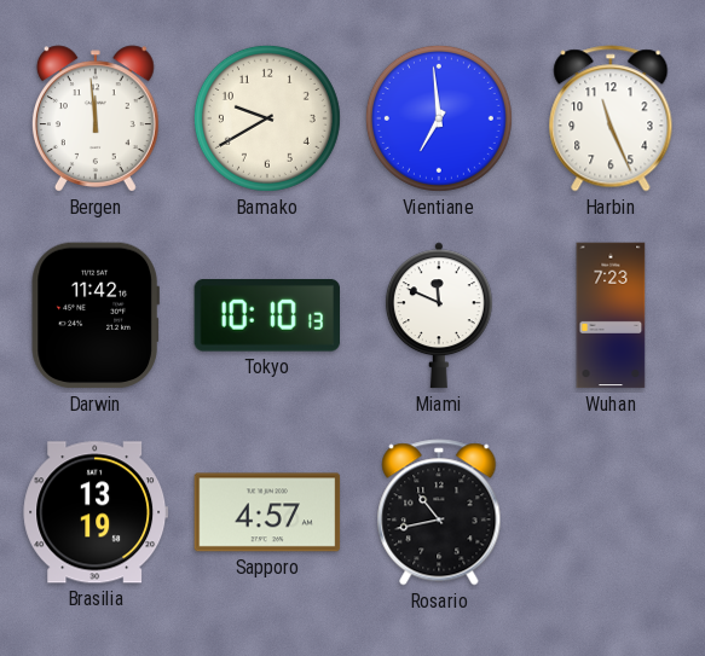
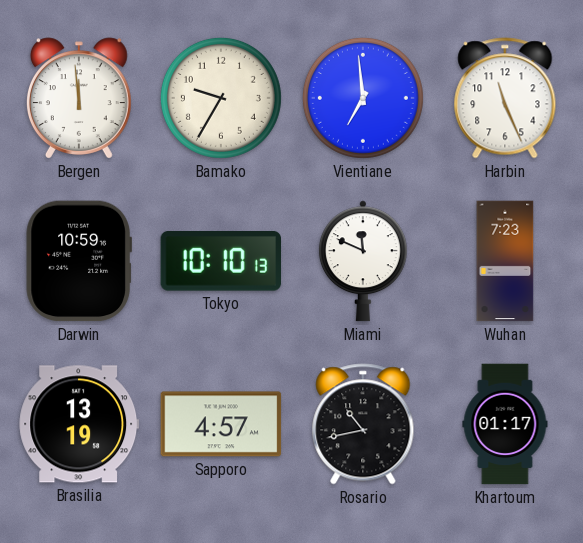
Bamako: 9:40 -> 9:35
Darwin: 11:42 -> 10:59
Khartoum: none -> 01:17
